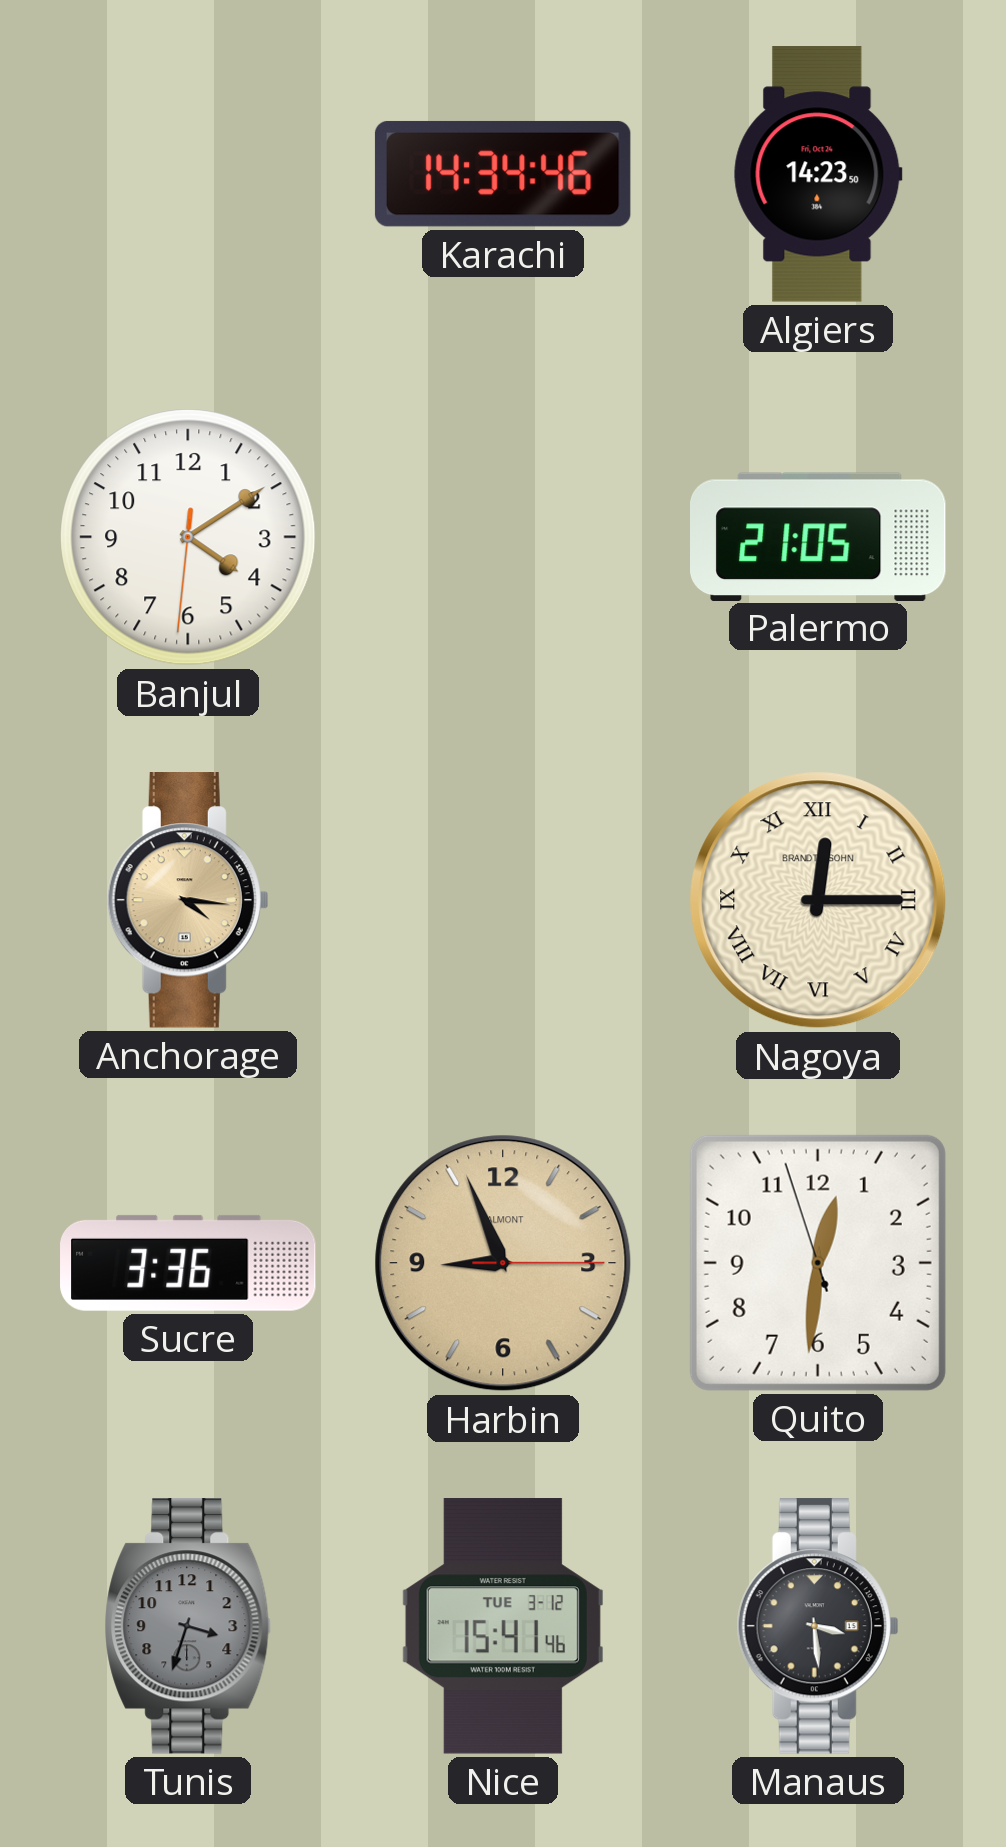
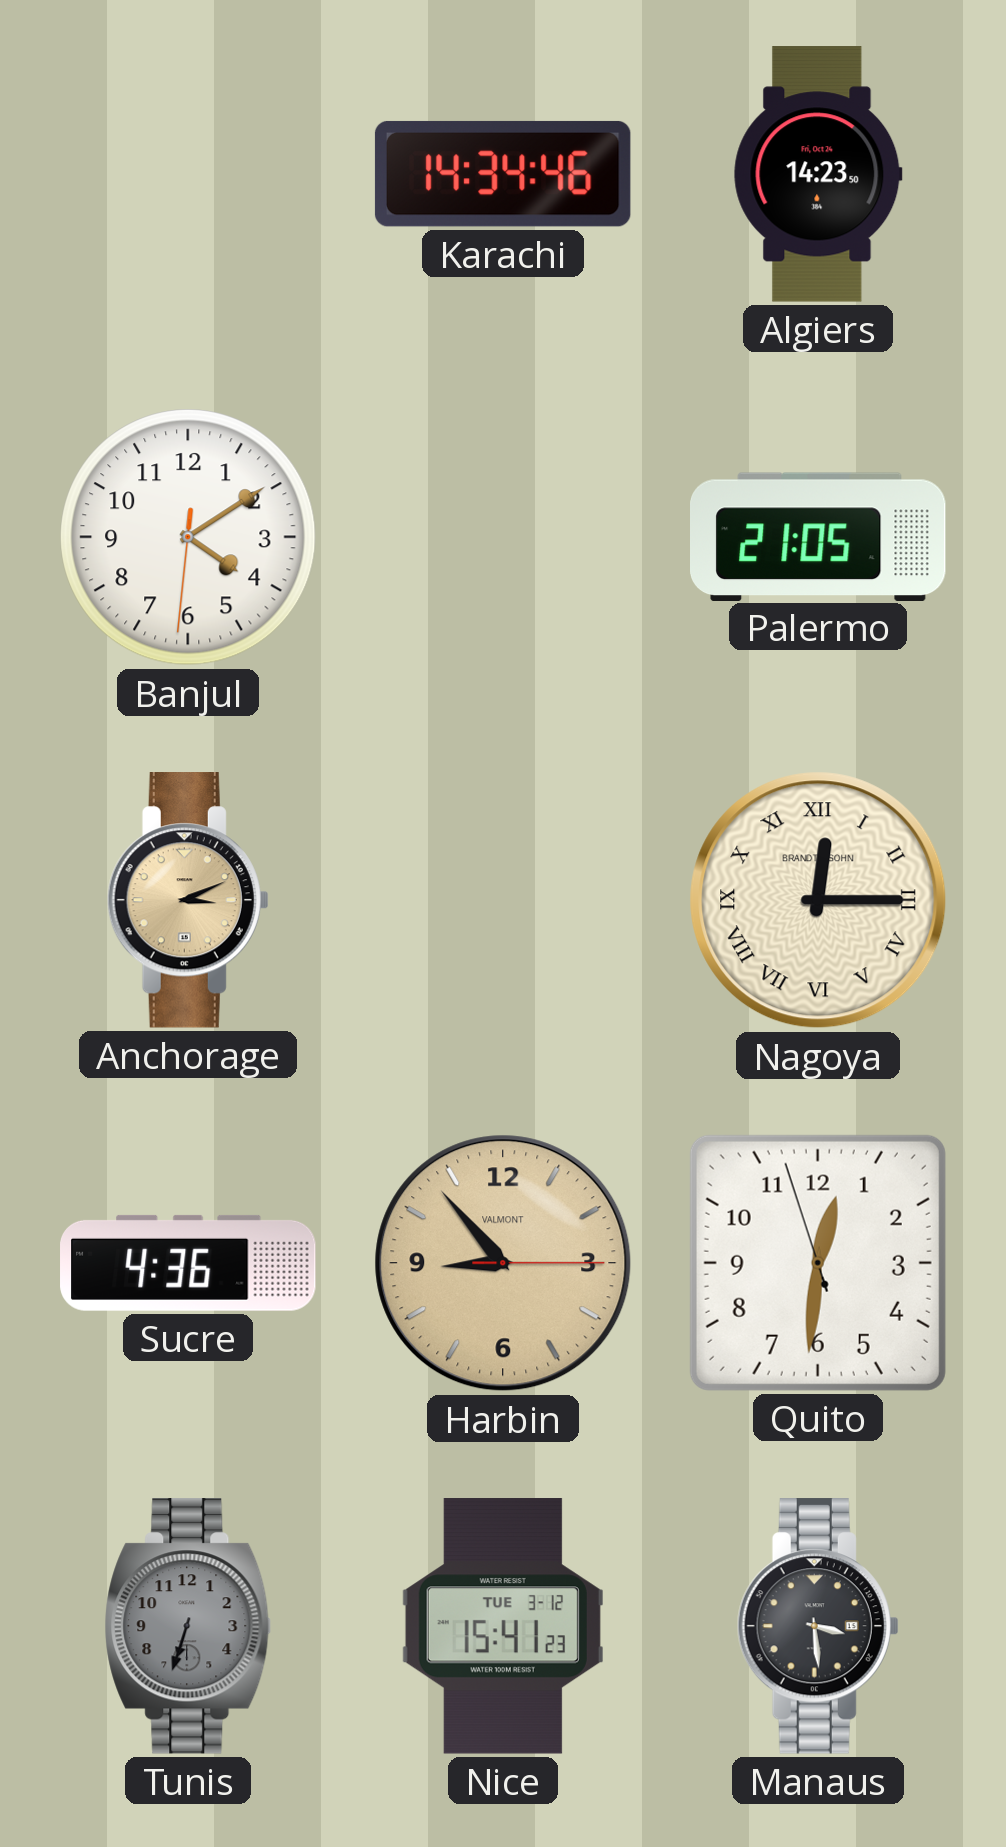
Anchorage: 4:16 -> 3:11
Sucre: 3:36 -> 4:36
Harbin: 8:56 -> 8:53
Tunis: 3:33 -> 6:33
Nice: 15:41:46 -> 15:41:23
